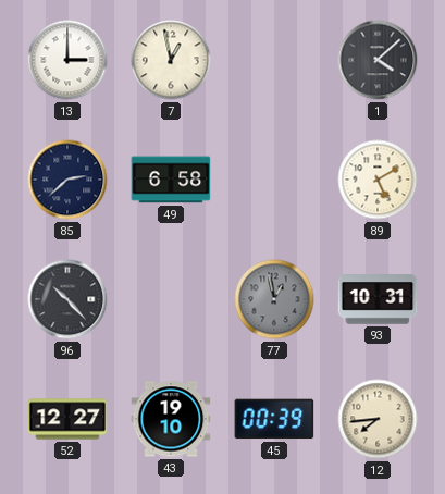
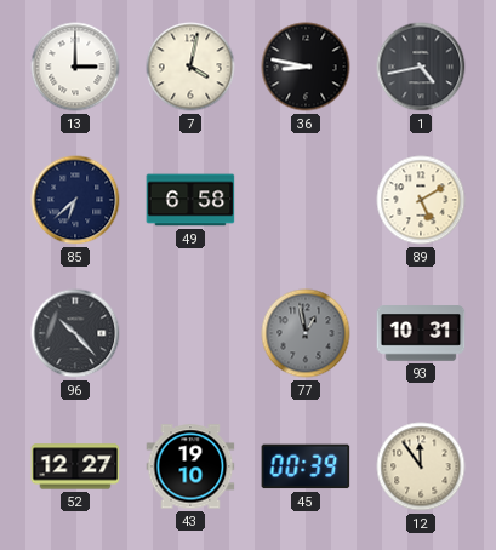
7: 12:58 -> 4:02
36: none -> 8:47
1: 4:08 -> 4:43
85: 2:38 -> 6:38
12: 7:44 -> 11:54
